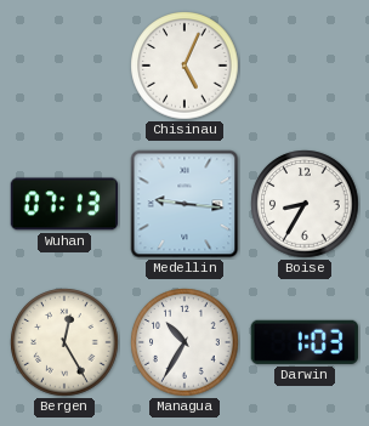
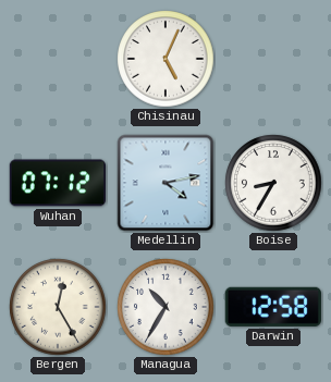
Wuhan: 07:13 -> 07:12
Medellin: 9:16 -> 4:13
Darwin: 1:03 -> 12:58
